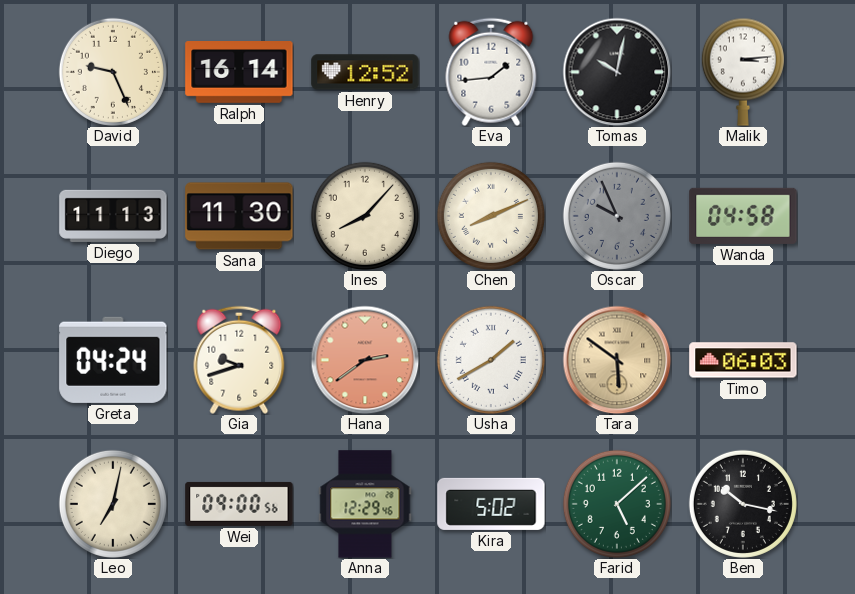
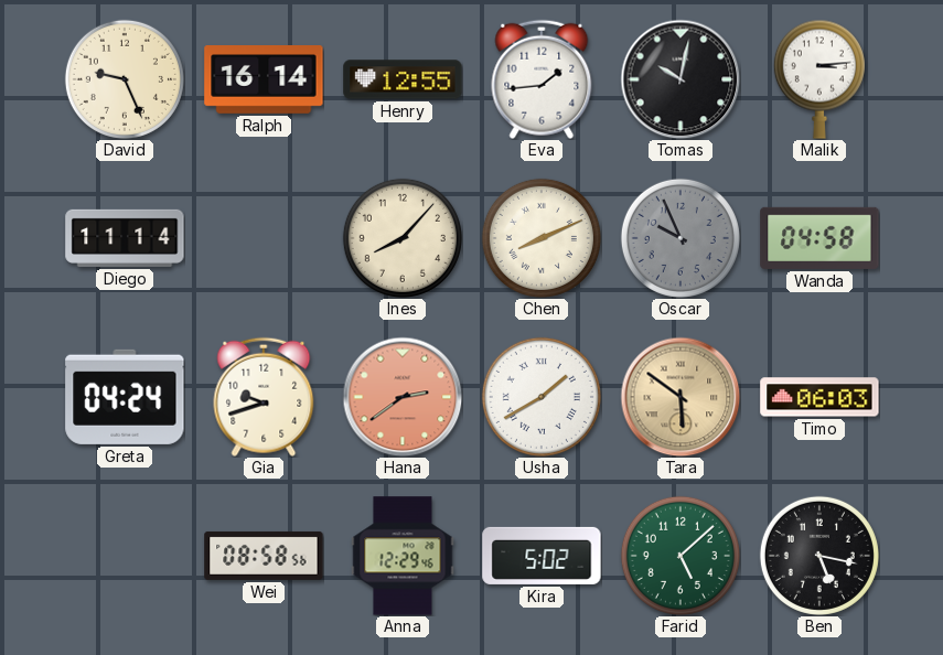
Henry: 12:52 -> 12:55
Diego: 11:13 -> 11:14
Sana: 11:30 -> none
Leo: 7:02 -> none
Wei: 09:00 -> 08:58
Ben: 10:17 -> 5:17
